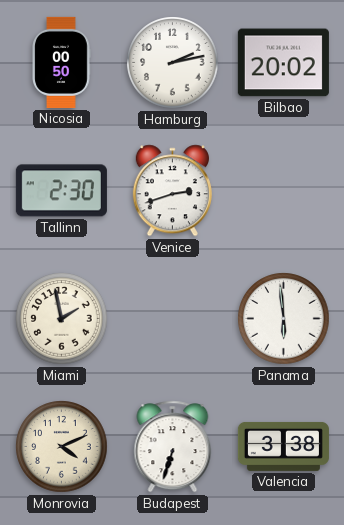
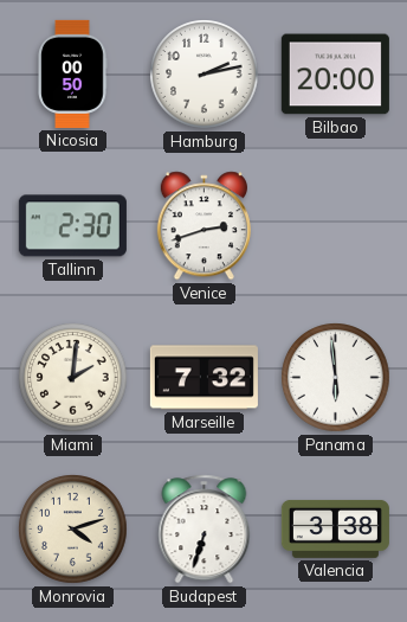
Bilbao: 20:02 -> 20:00
Miami: 1:58 -> 2:01
Marseille: none -> 7:32
Monrovia: 4:11 -> 4:12
